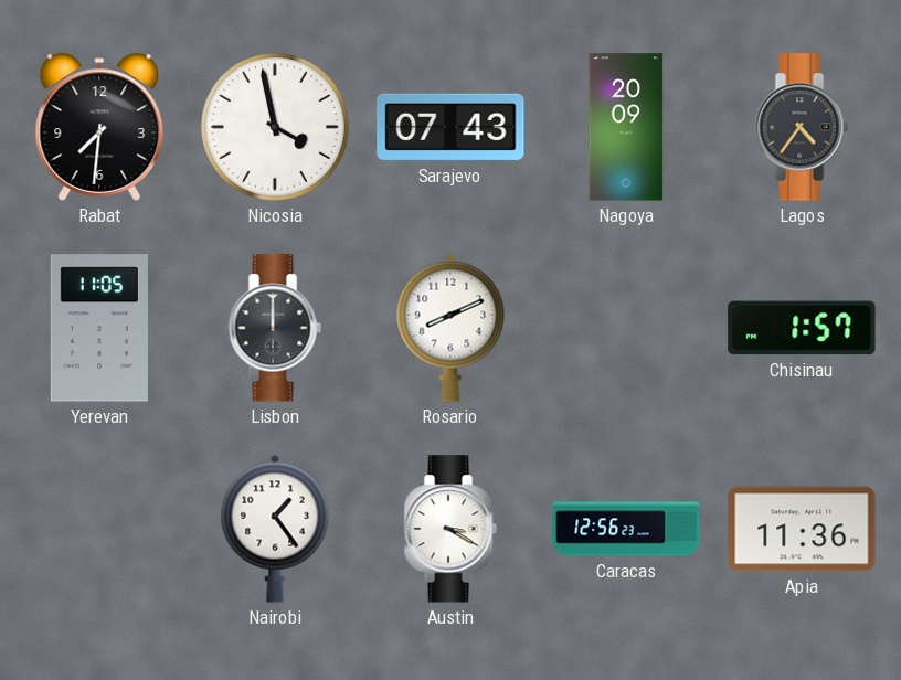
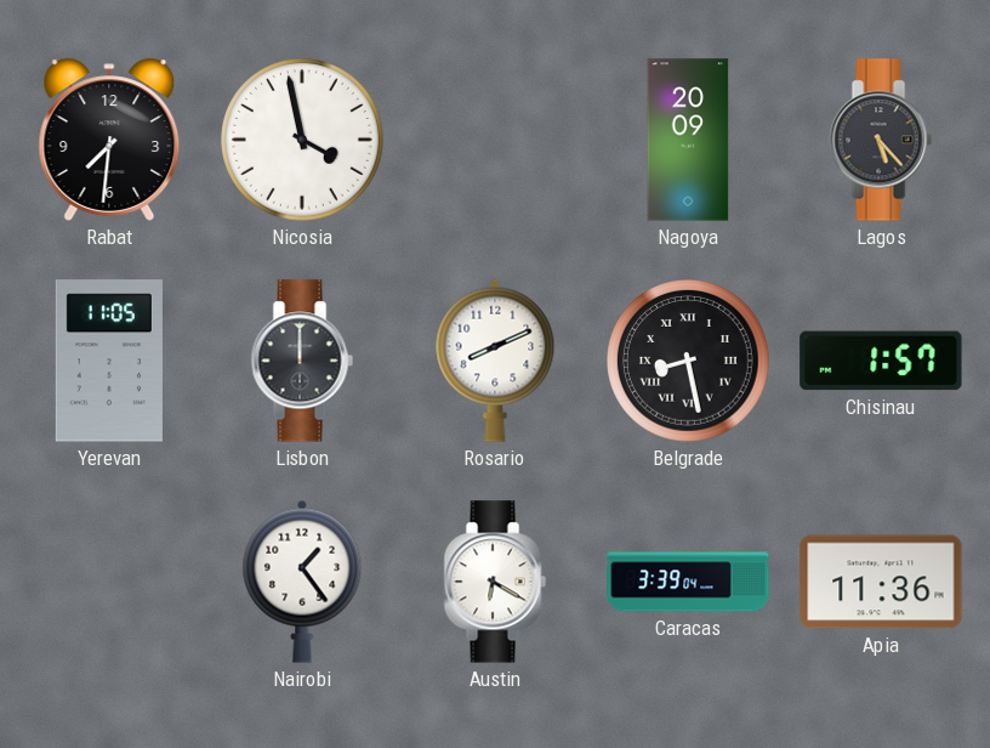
Sarajevo: 07:43 -> none
Lagos: 4:36 -> 5:23
Belgrade: none -> 8:28
Austin: 3:20 -> 6:20
Caracas: 12:56 -> 3:39
